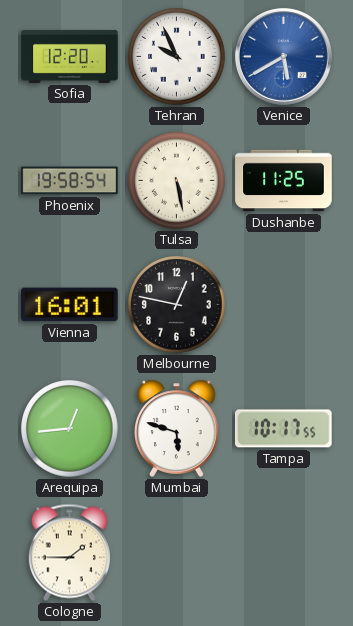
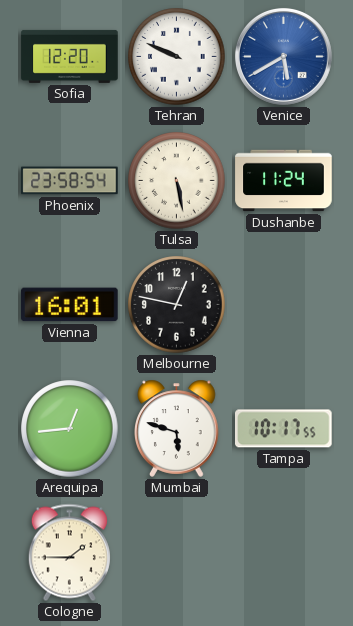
Tehran: 9:56 -> 9:49
Phoenix: 19:58 -> 23:58
Dushanbe: 11:25 -> 11:24
